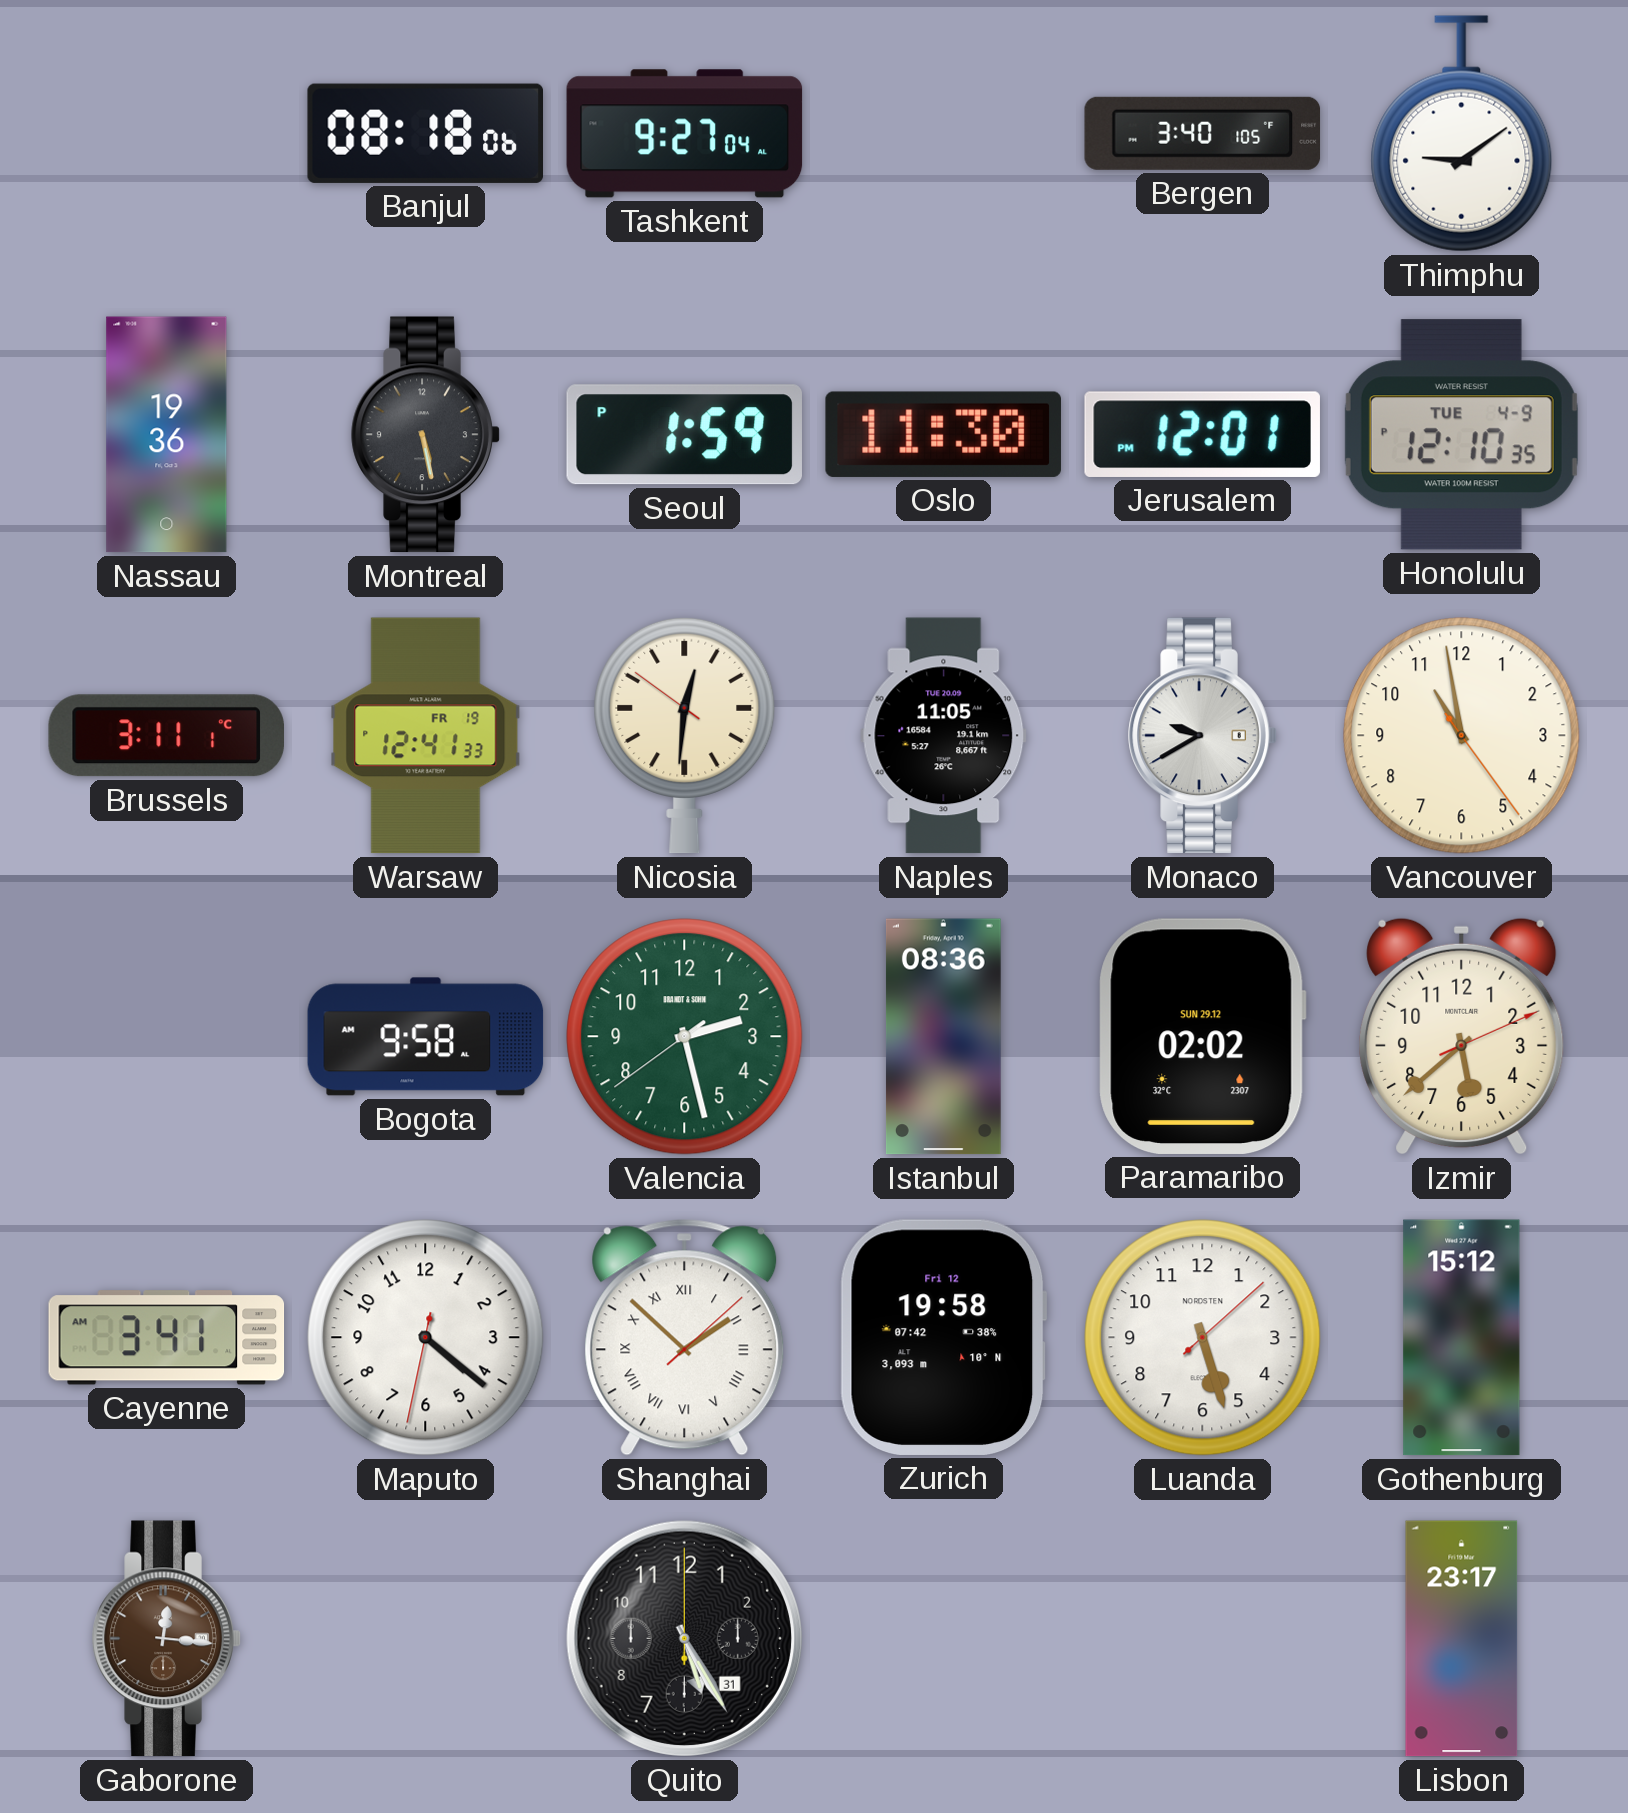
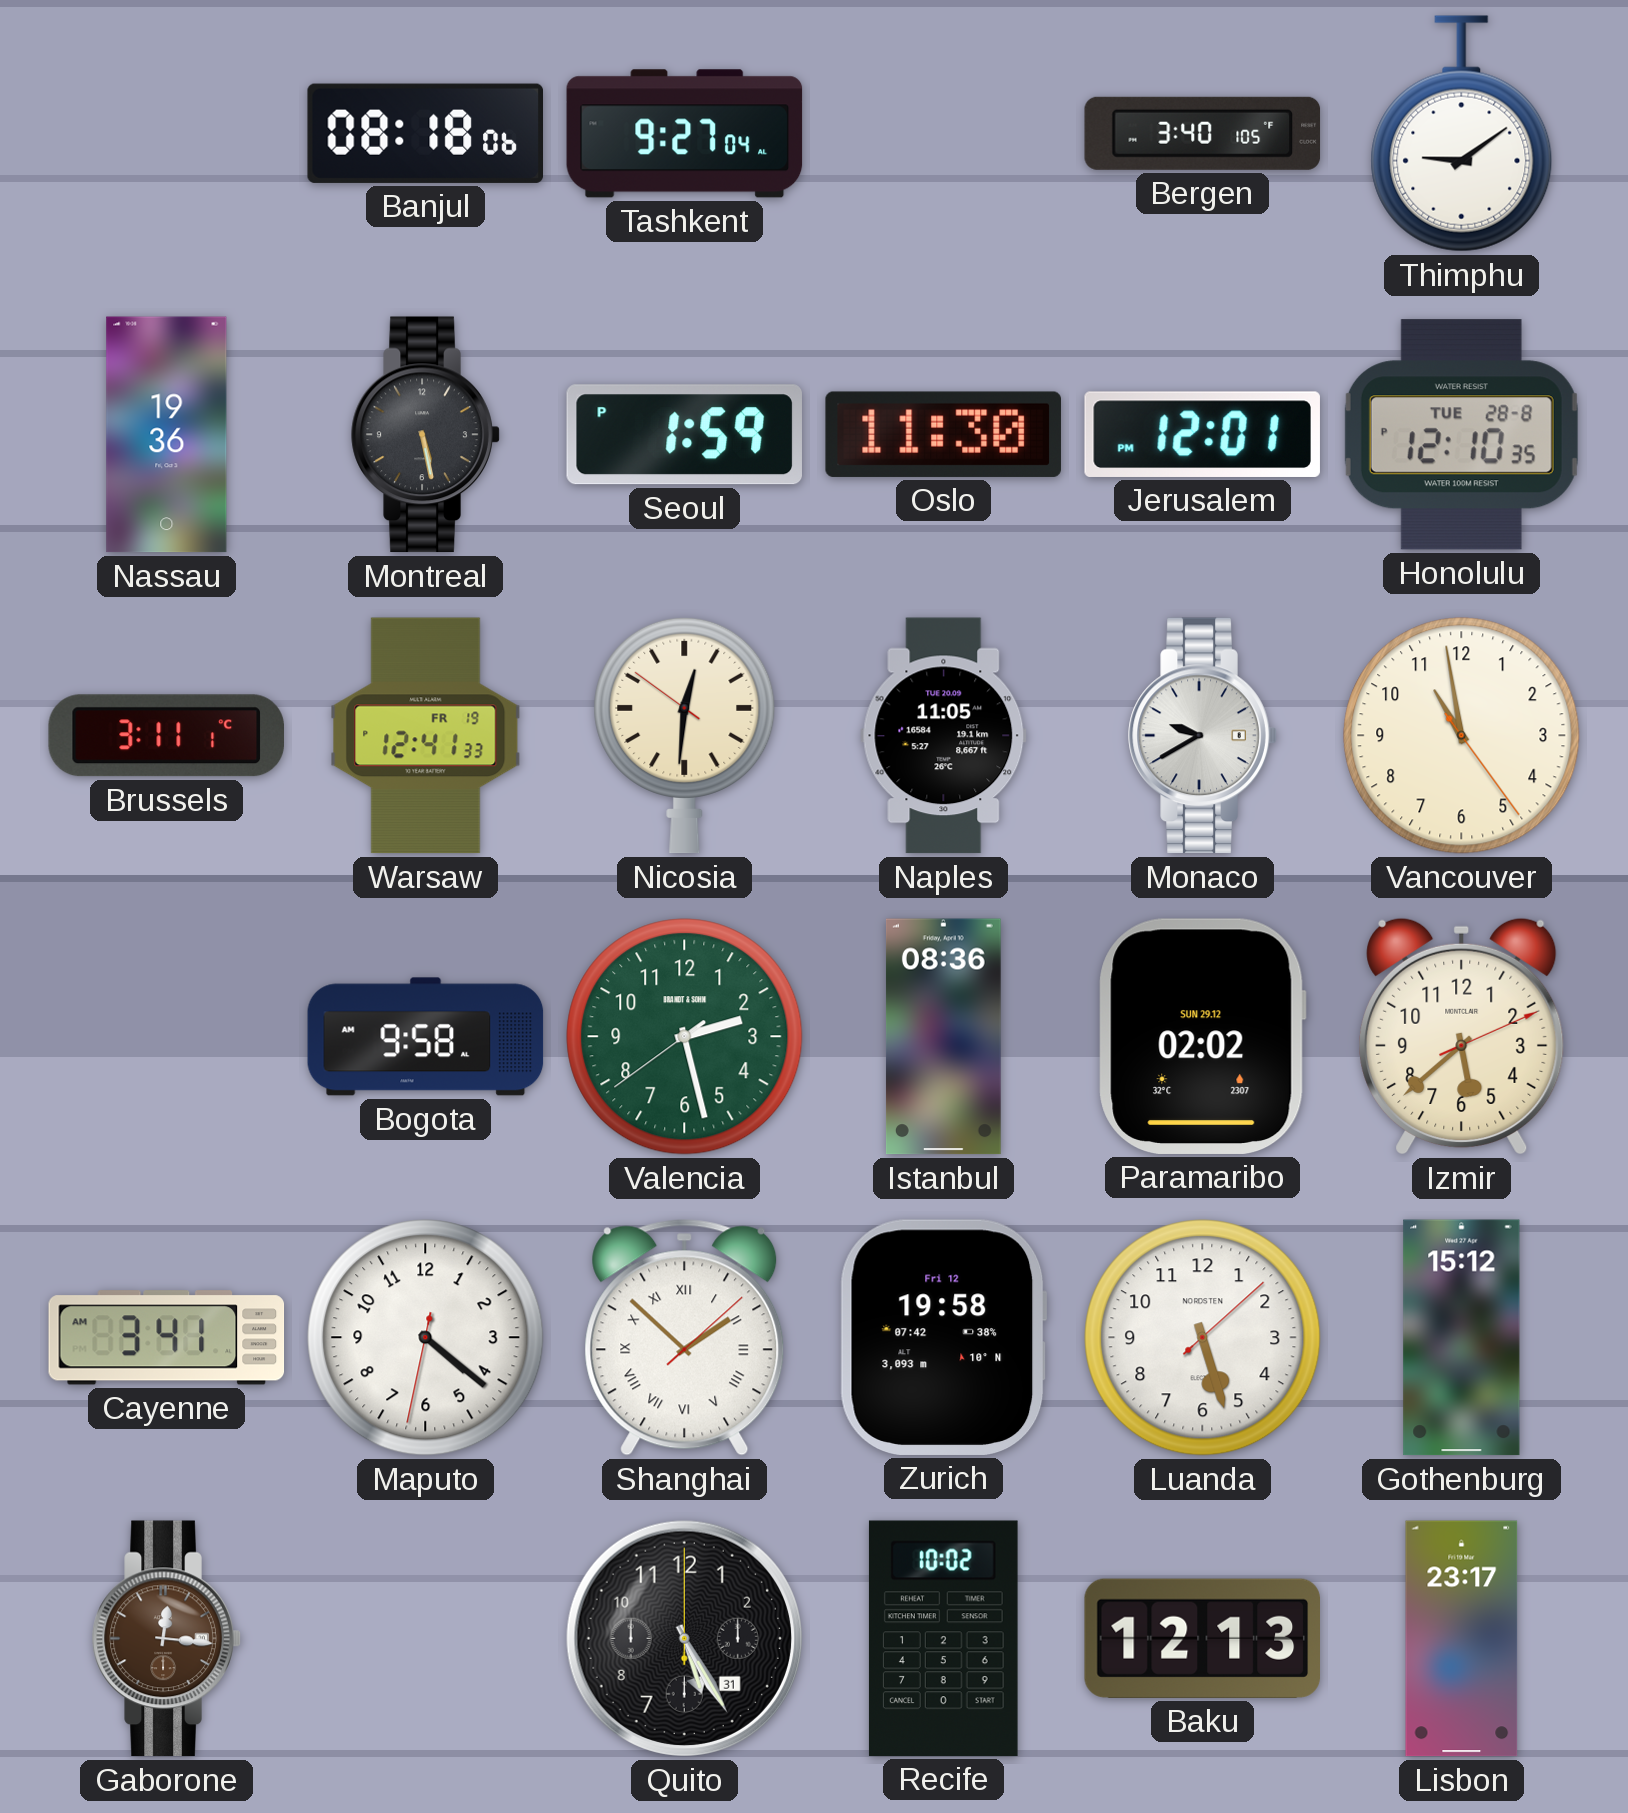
Honolulu date: TUE 4-9 -> TUE 28-8
Recife: none -> 10:02
Baku: none -> 12:13
